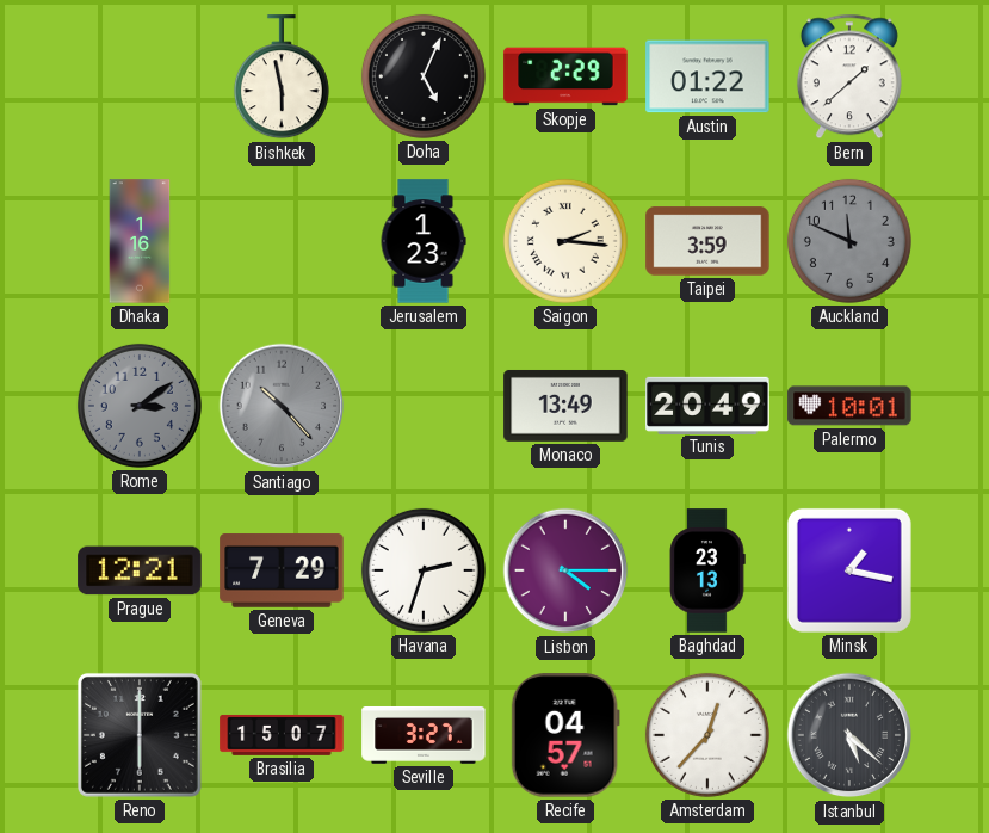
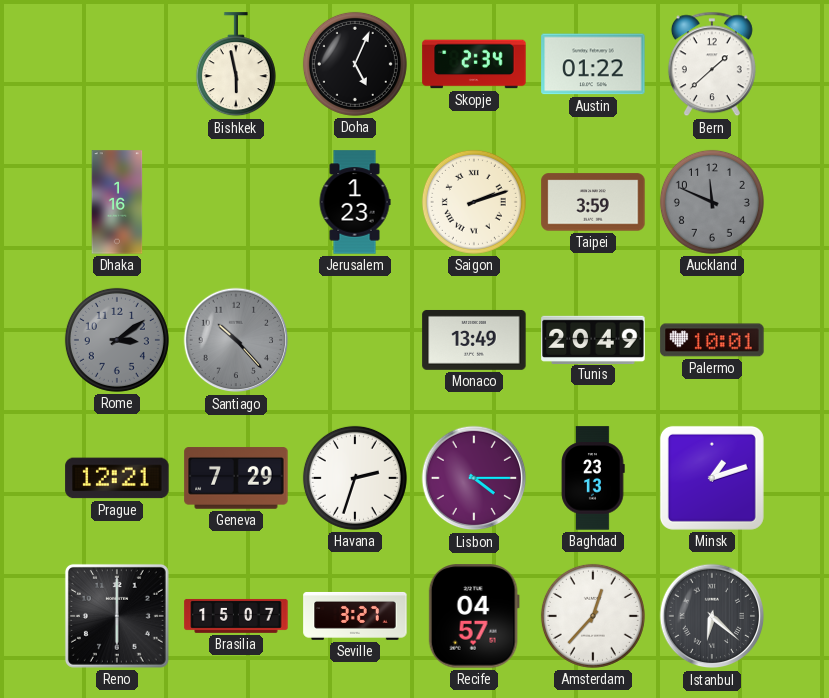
Skopje: 2:29 -> 2:34
Saigon: 2:16 -> 2:12
Minsk: 1:17 -> 1:12
Istanbul: 5:22 -> 6:22
